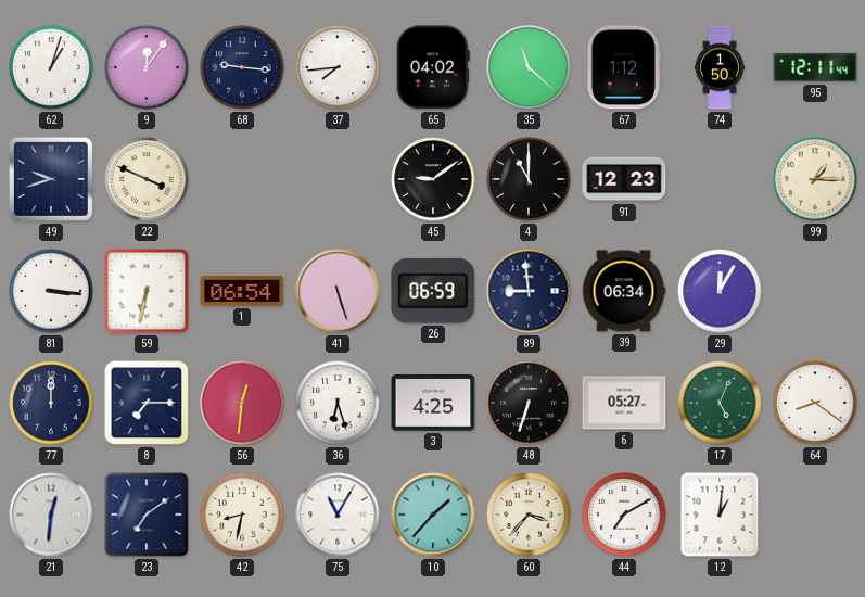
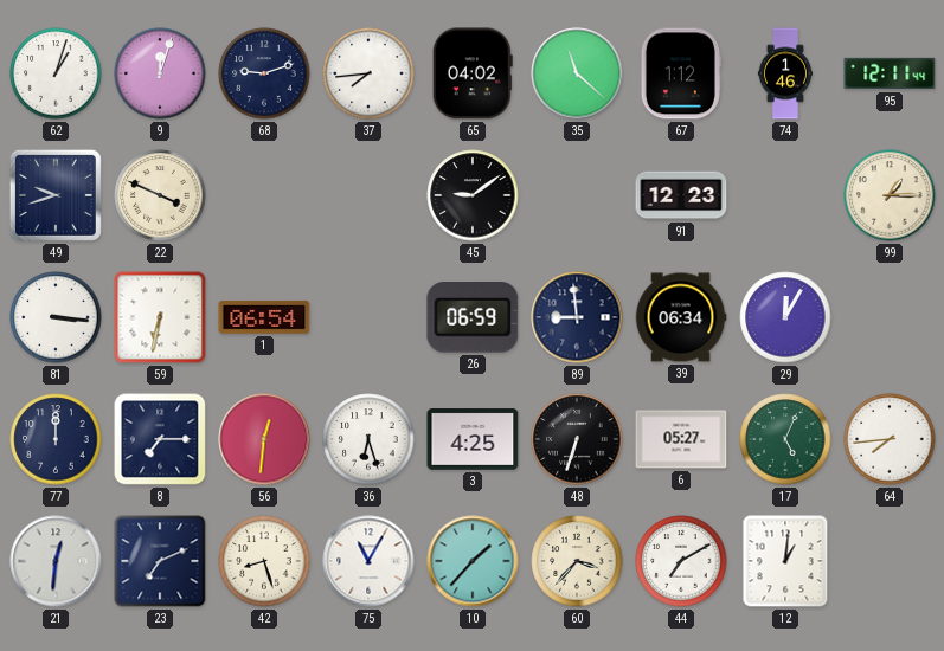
9: 12:06 -> 12:03
68: 9:16 -> 9:12
74: 1:50 -> 1:46
4: 11:00 -> none
41: 5:27 -> none
64: 8:21 -> 7:44
23: 7:09 -> 7:11
42: 8:32 -> 8:27
